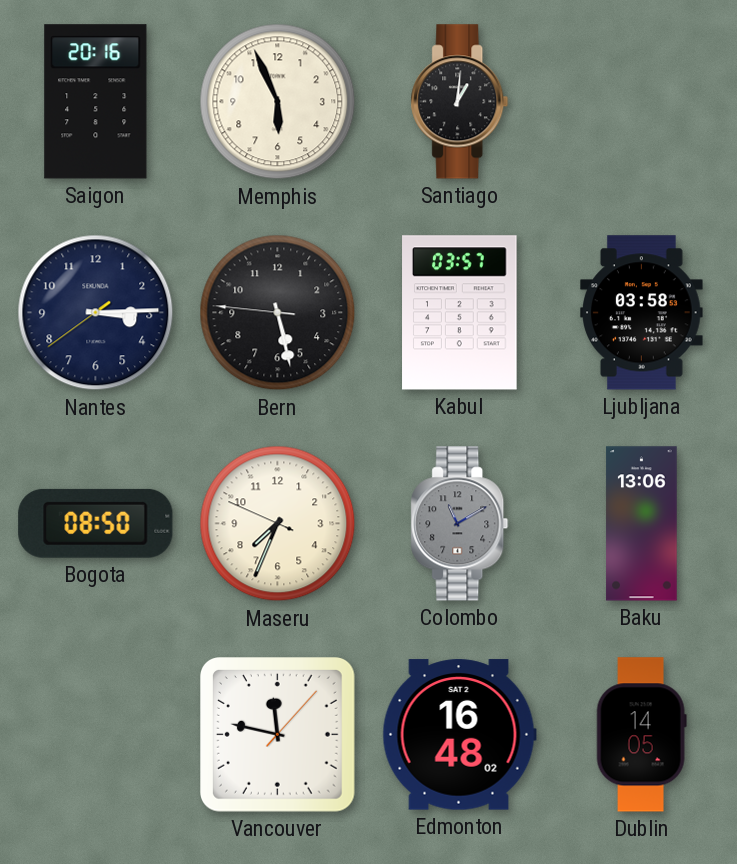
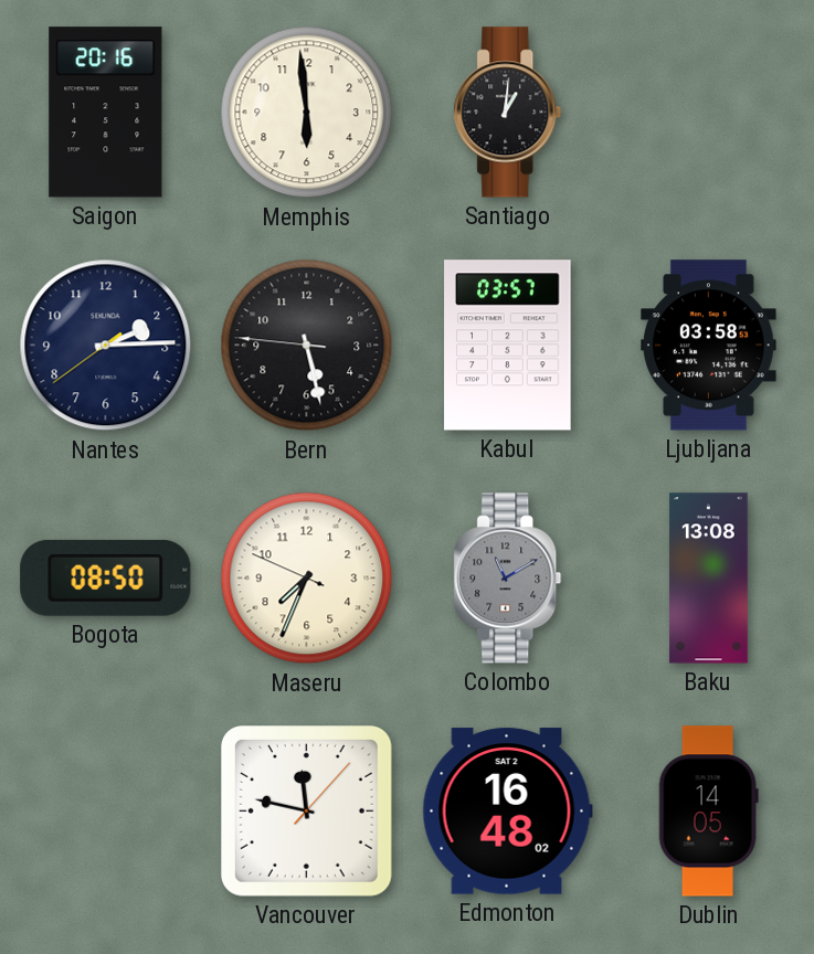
Memphis: 5:56 -> 5:59
Nantes: 3:14 -> 2:14
Baku: 13:06 -> 13:08
